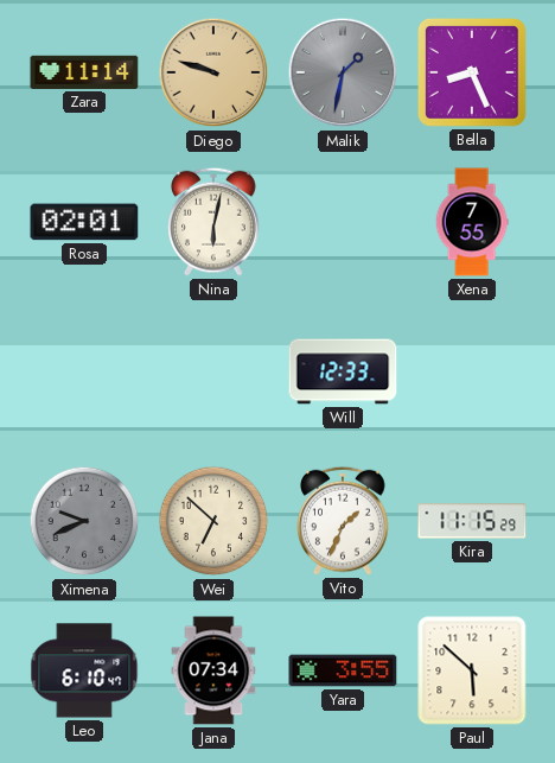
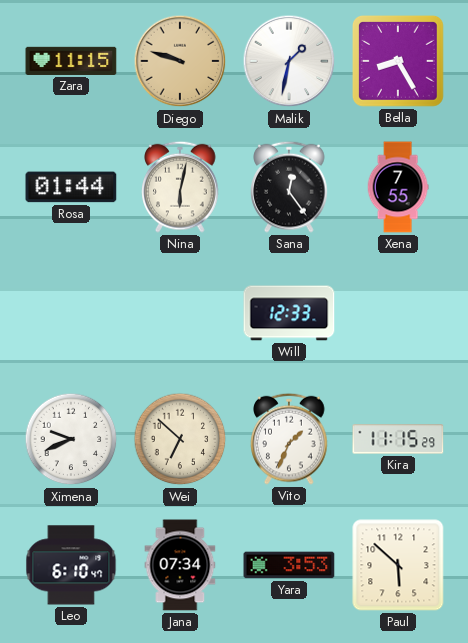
Zara: 11:14 -> 11:15
Malik dial: grey -> white
Bella: 8:26 -> 8:25
Rosa: 02:01 -> 01:44
Sana: none -> 12:24
Ximena dial: grey -> white
Yara: 3:55 -> 3:53
